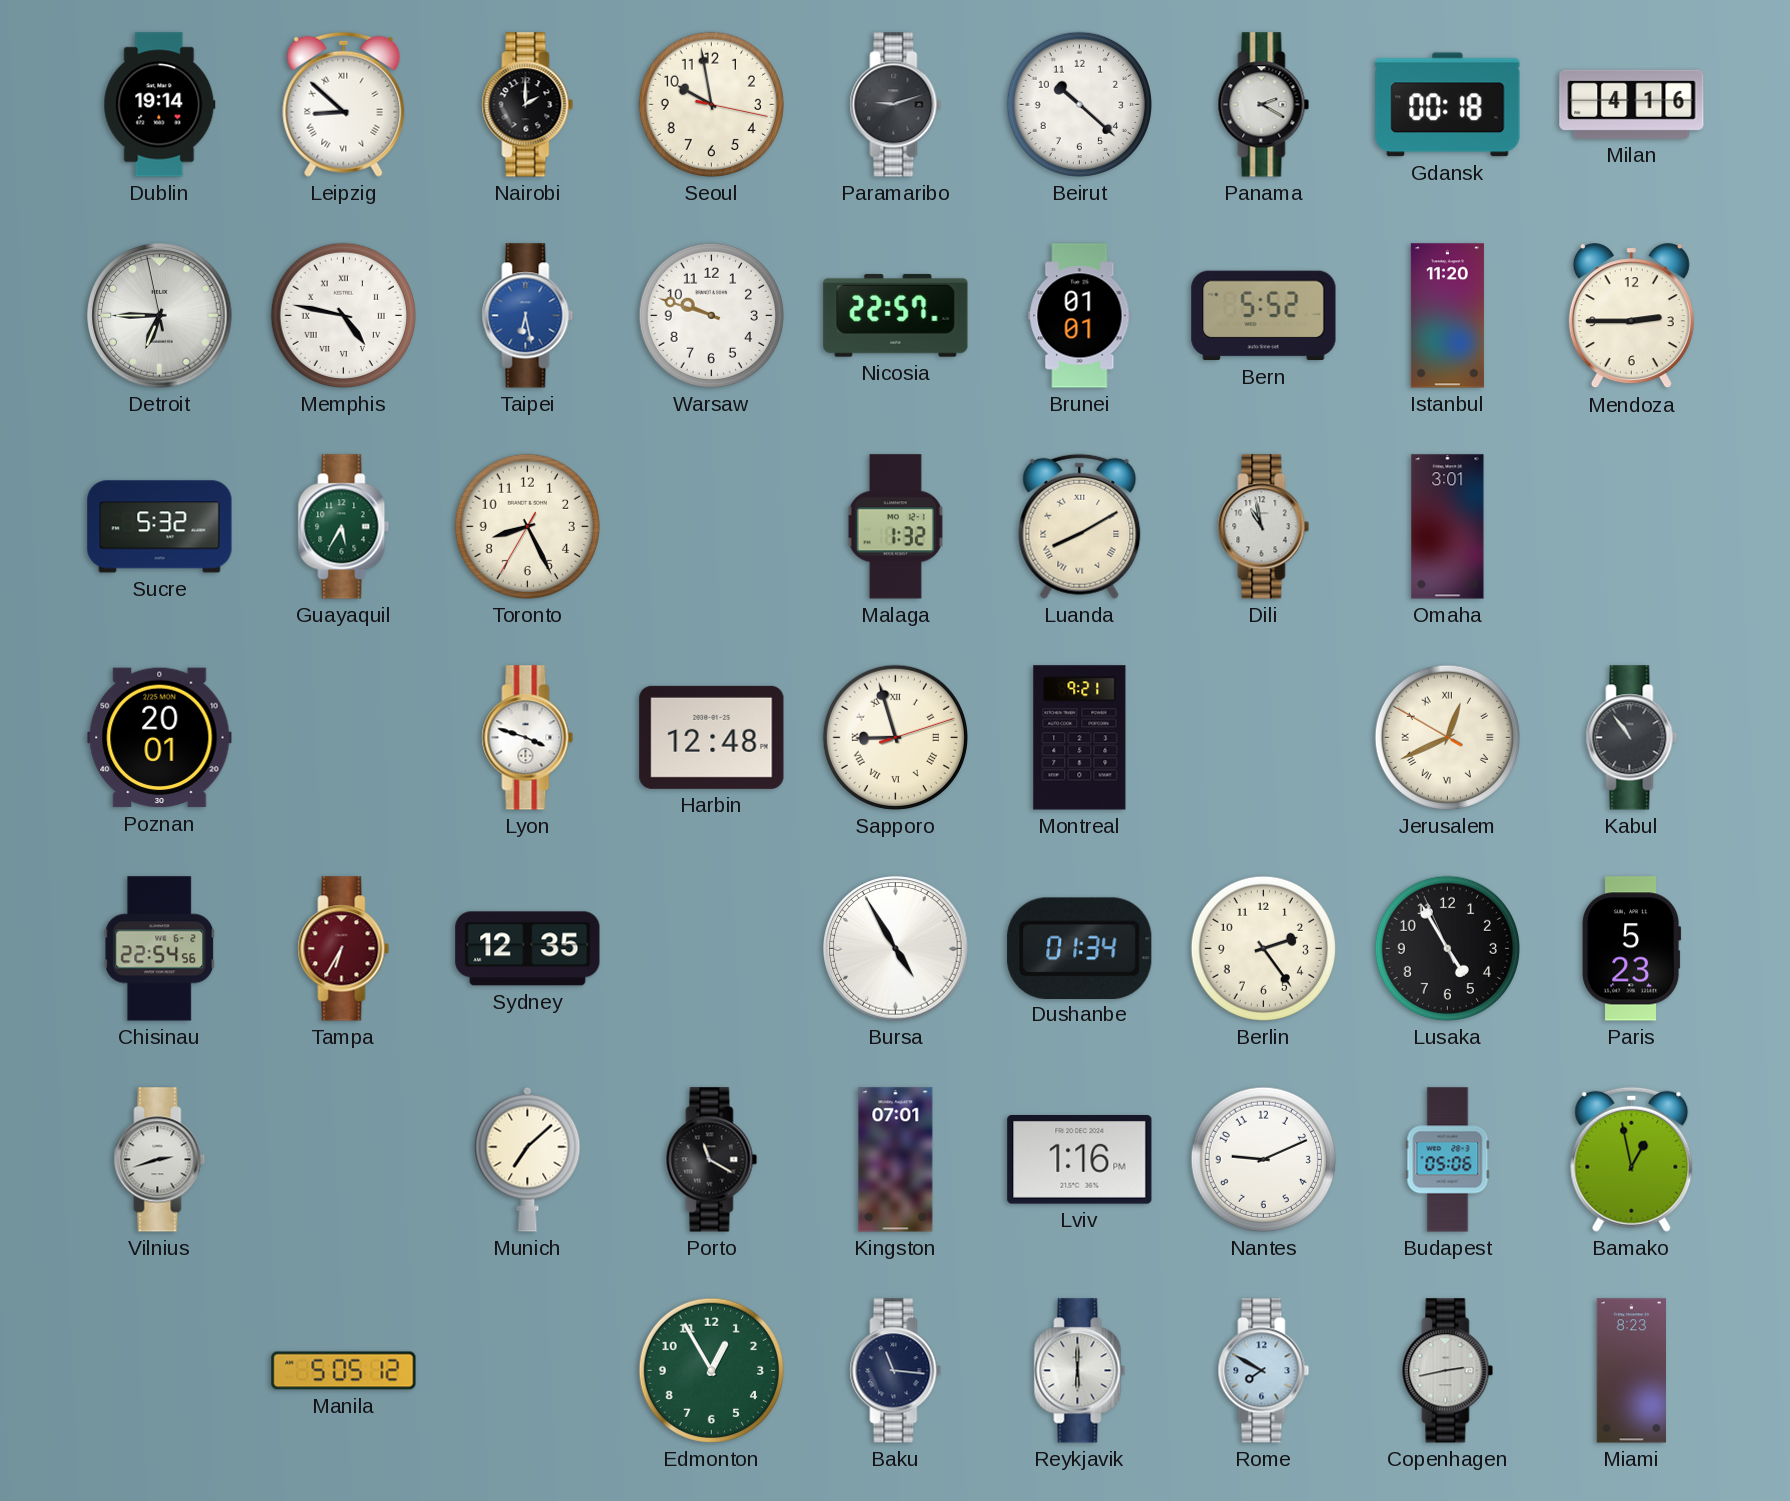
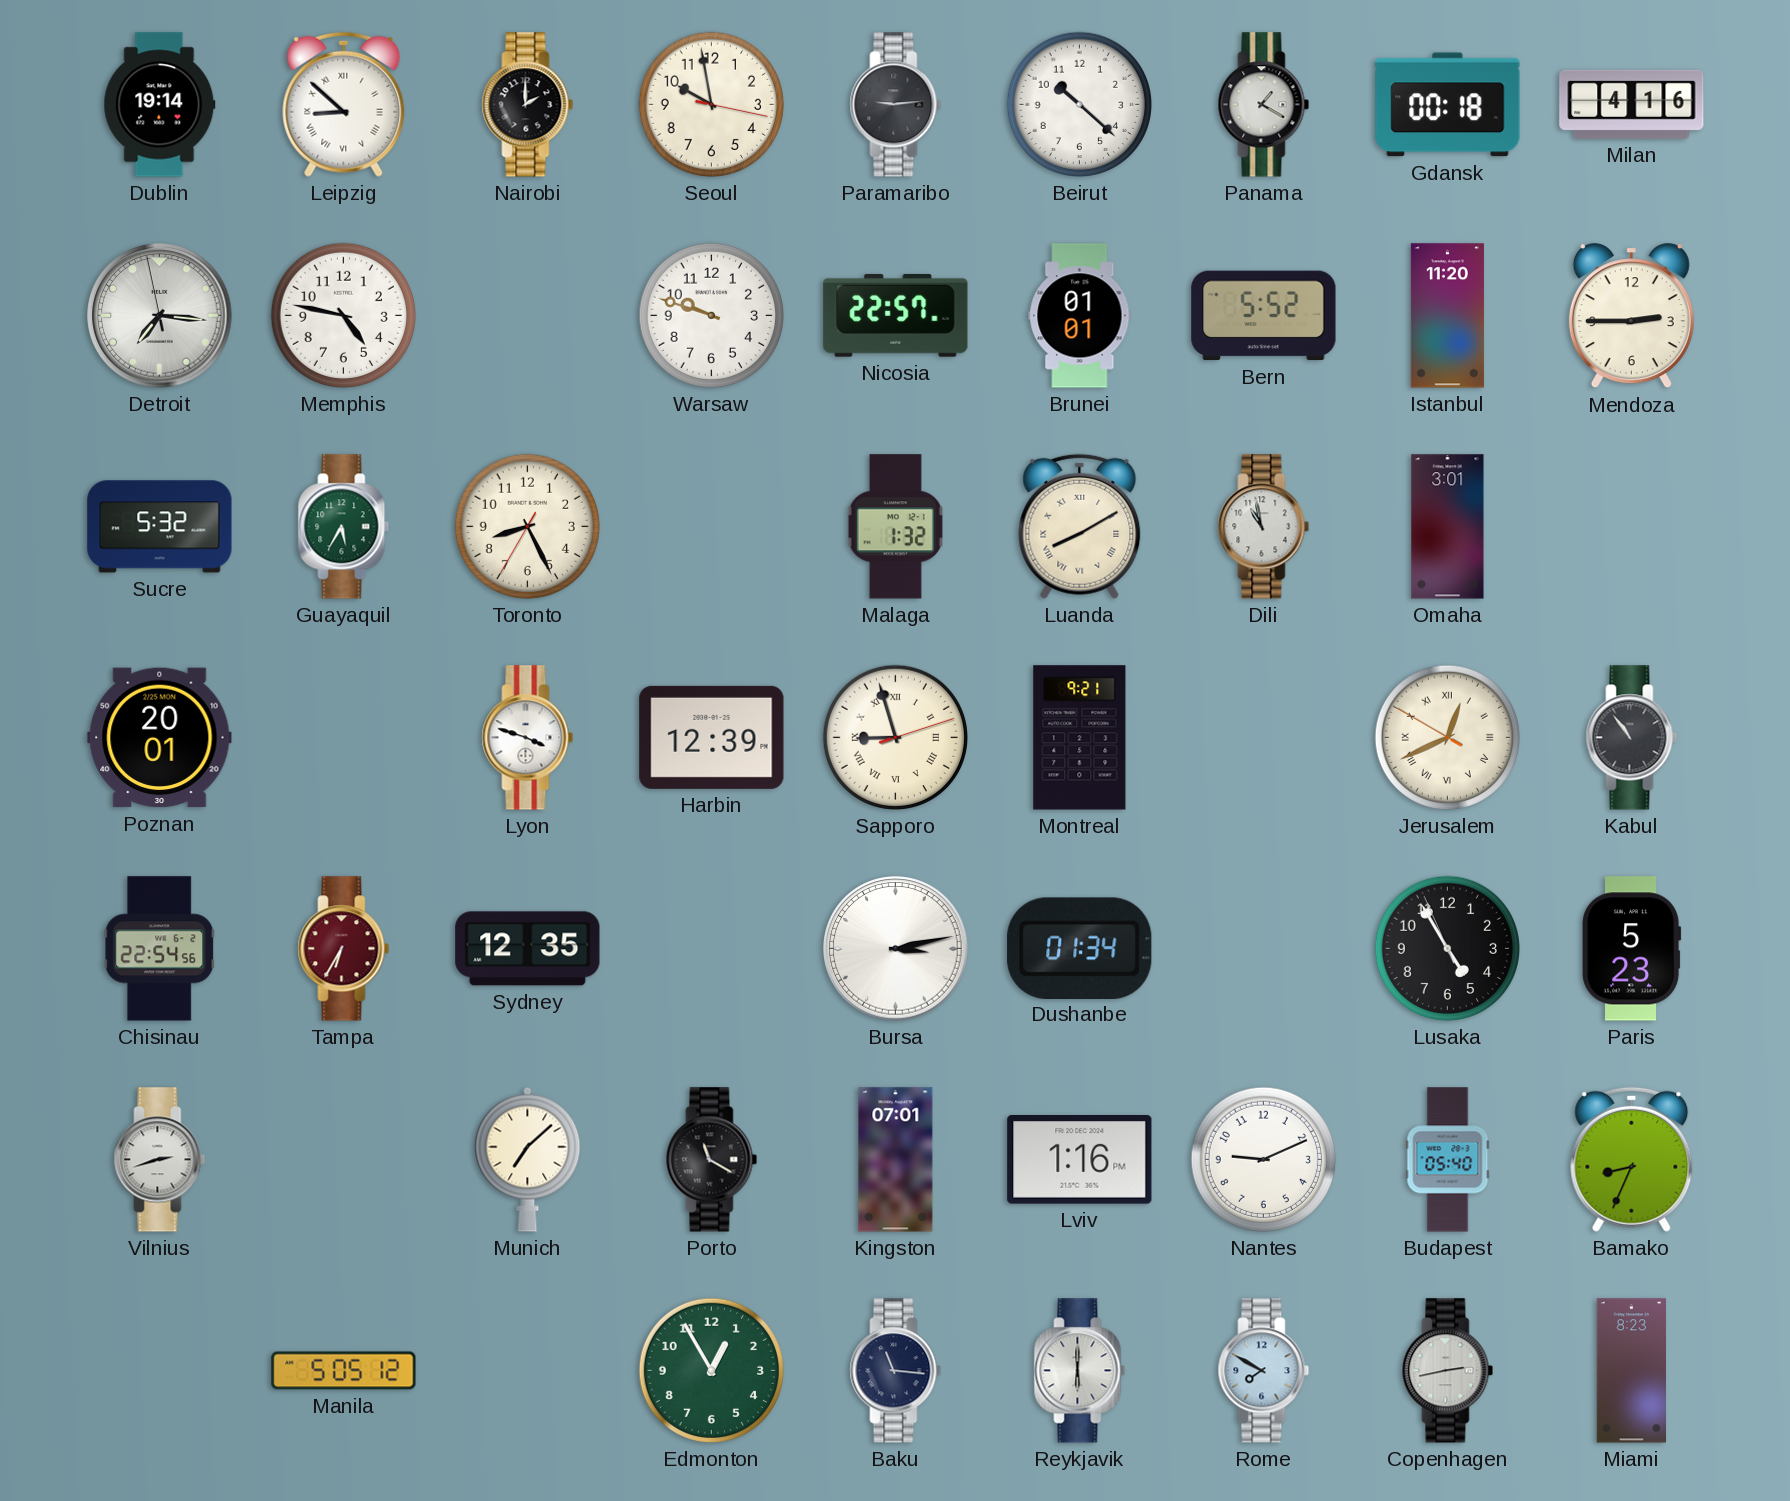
Paramaribo: 9:12 -> 9:14
Panama: 2:20 -> 1:20
Detroit: 6:44 -> 7:15
Memphis numerals: Roman -> Arabic
Taipei: 6:28 -> none
Harbin: 12:48 -> 12:39
Bursa: 4:55 -> 3:13
Berlin: 2:24 -> none
Budapest: 05:06 -> 05:40
Bamako: 12:58 -> 8:34
